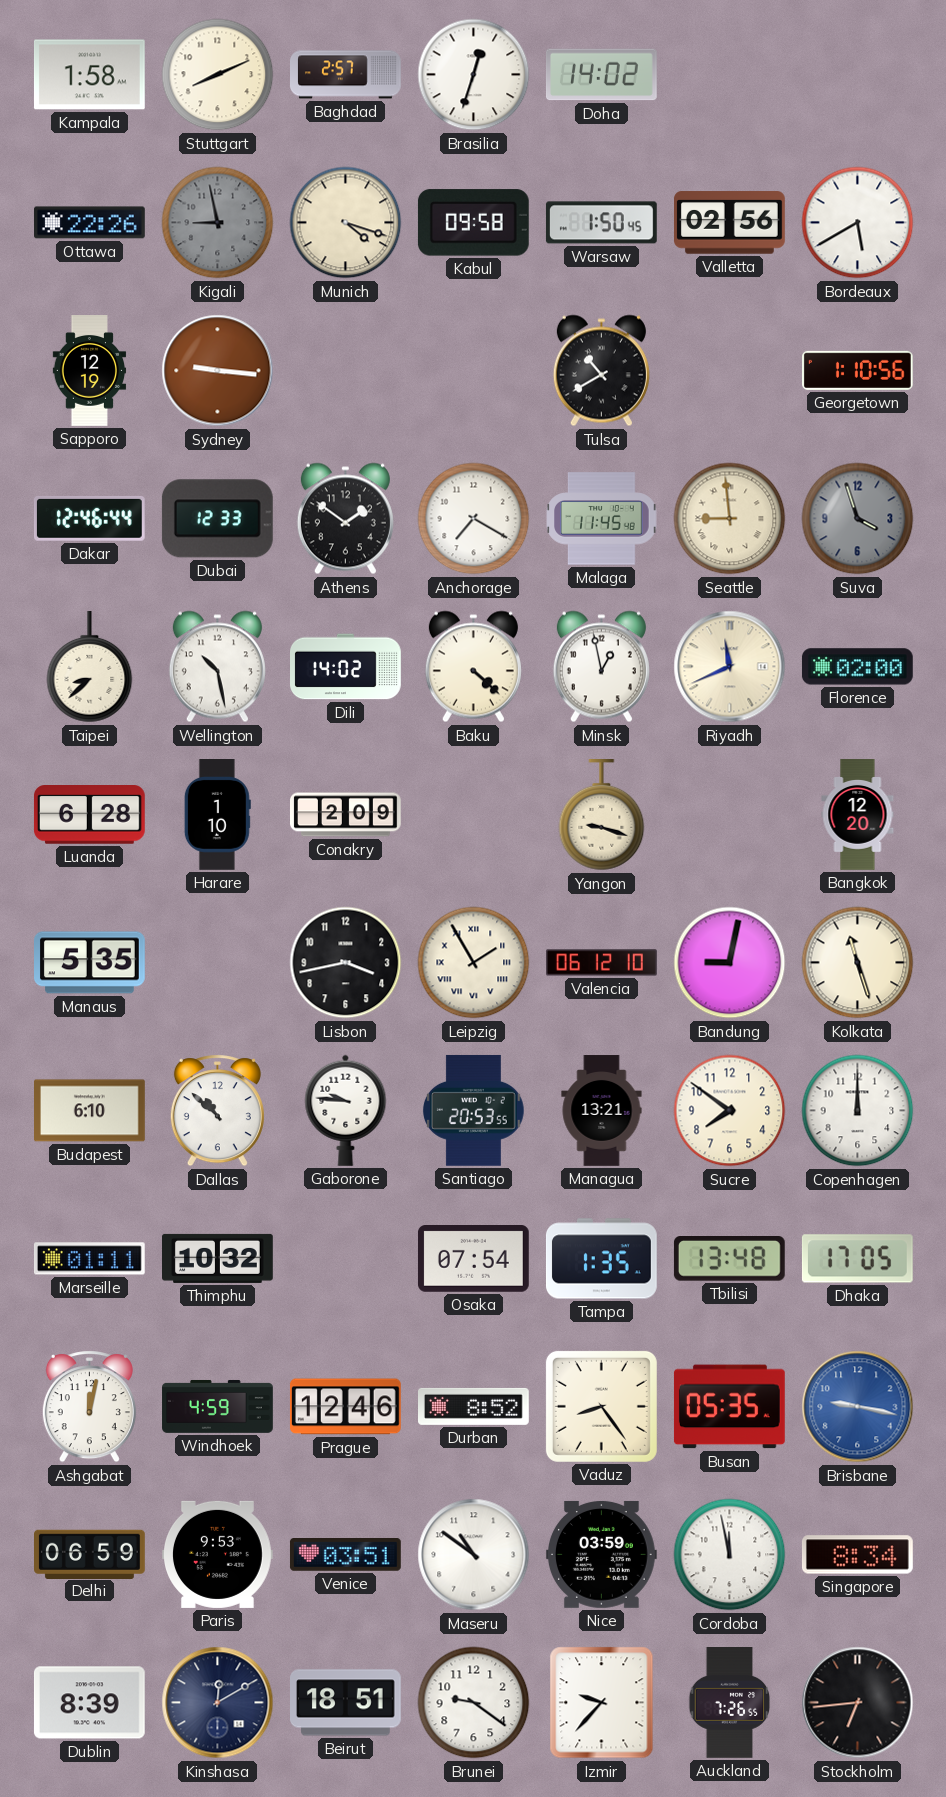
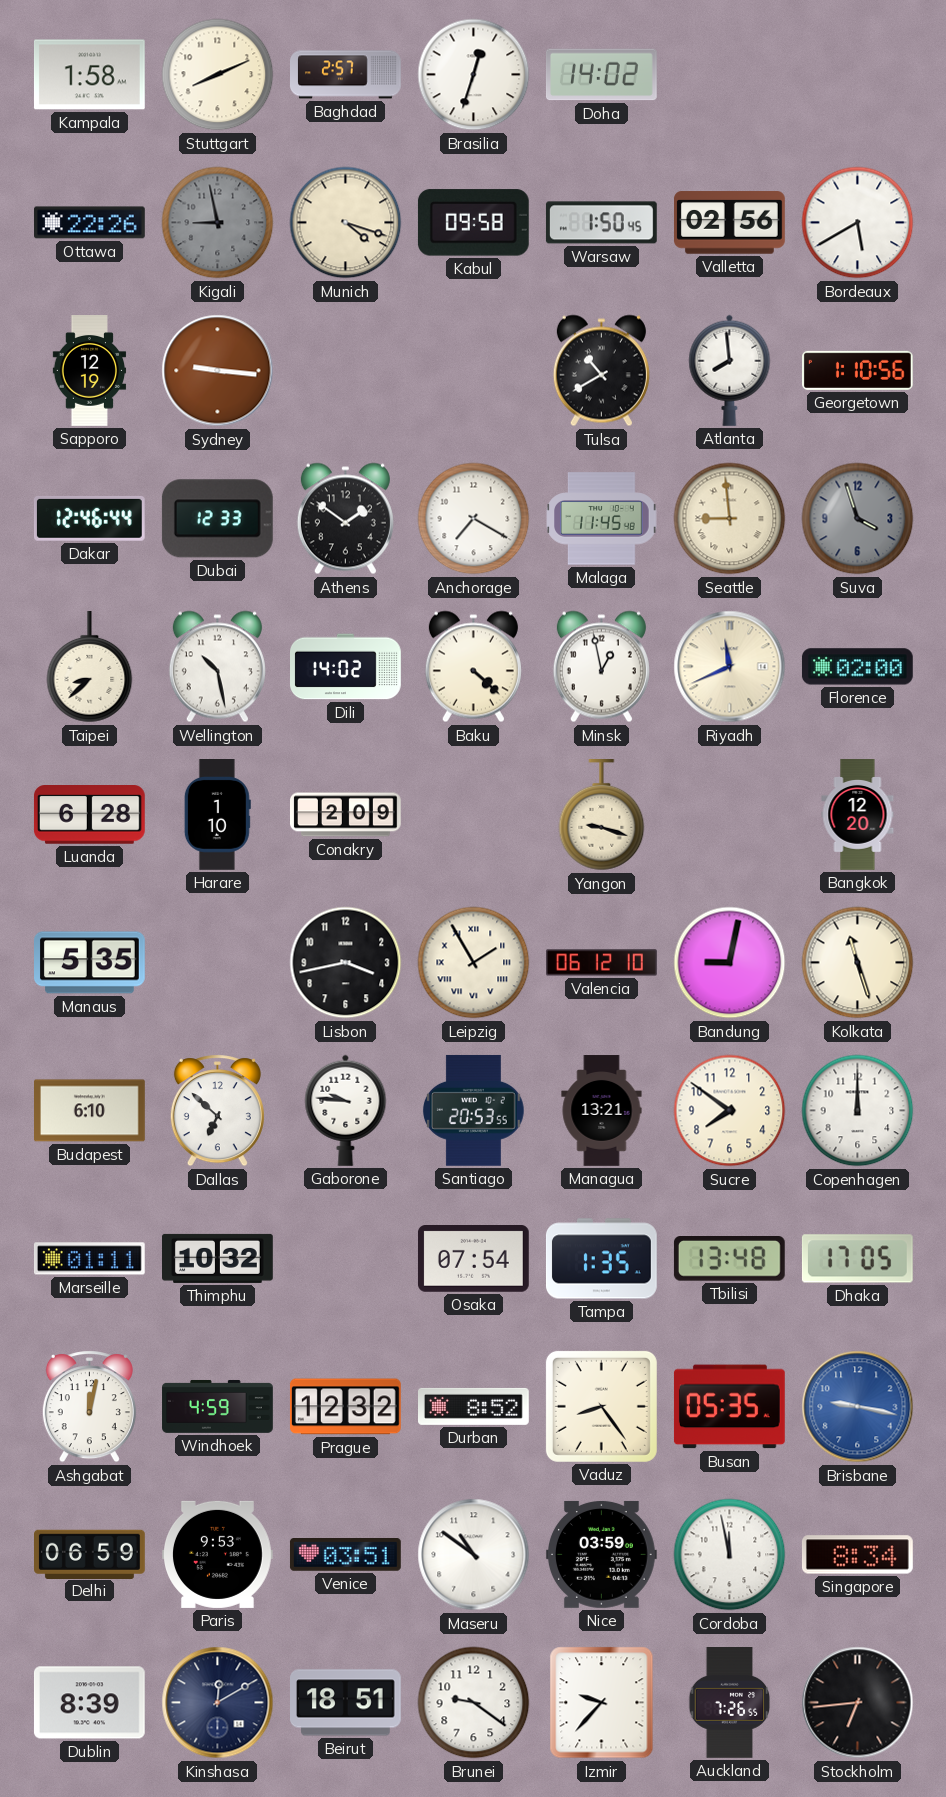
Atlanta: none -> 7:59
Dallas: 10:52 -> 6:52
Prague: 12:46 -> 12:32
